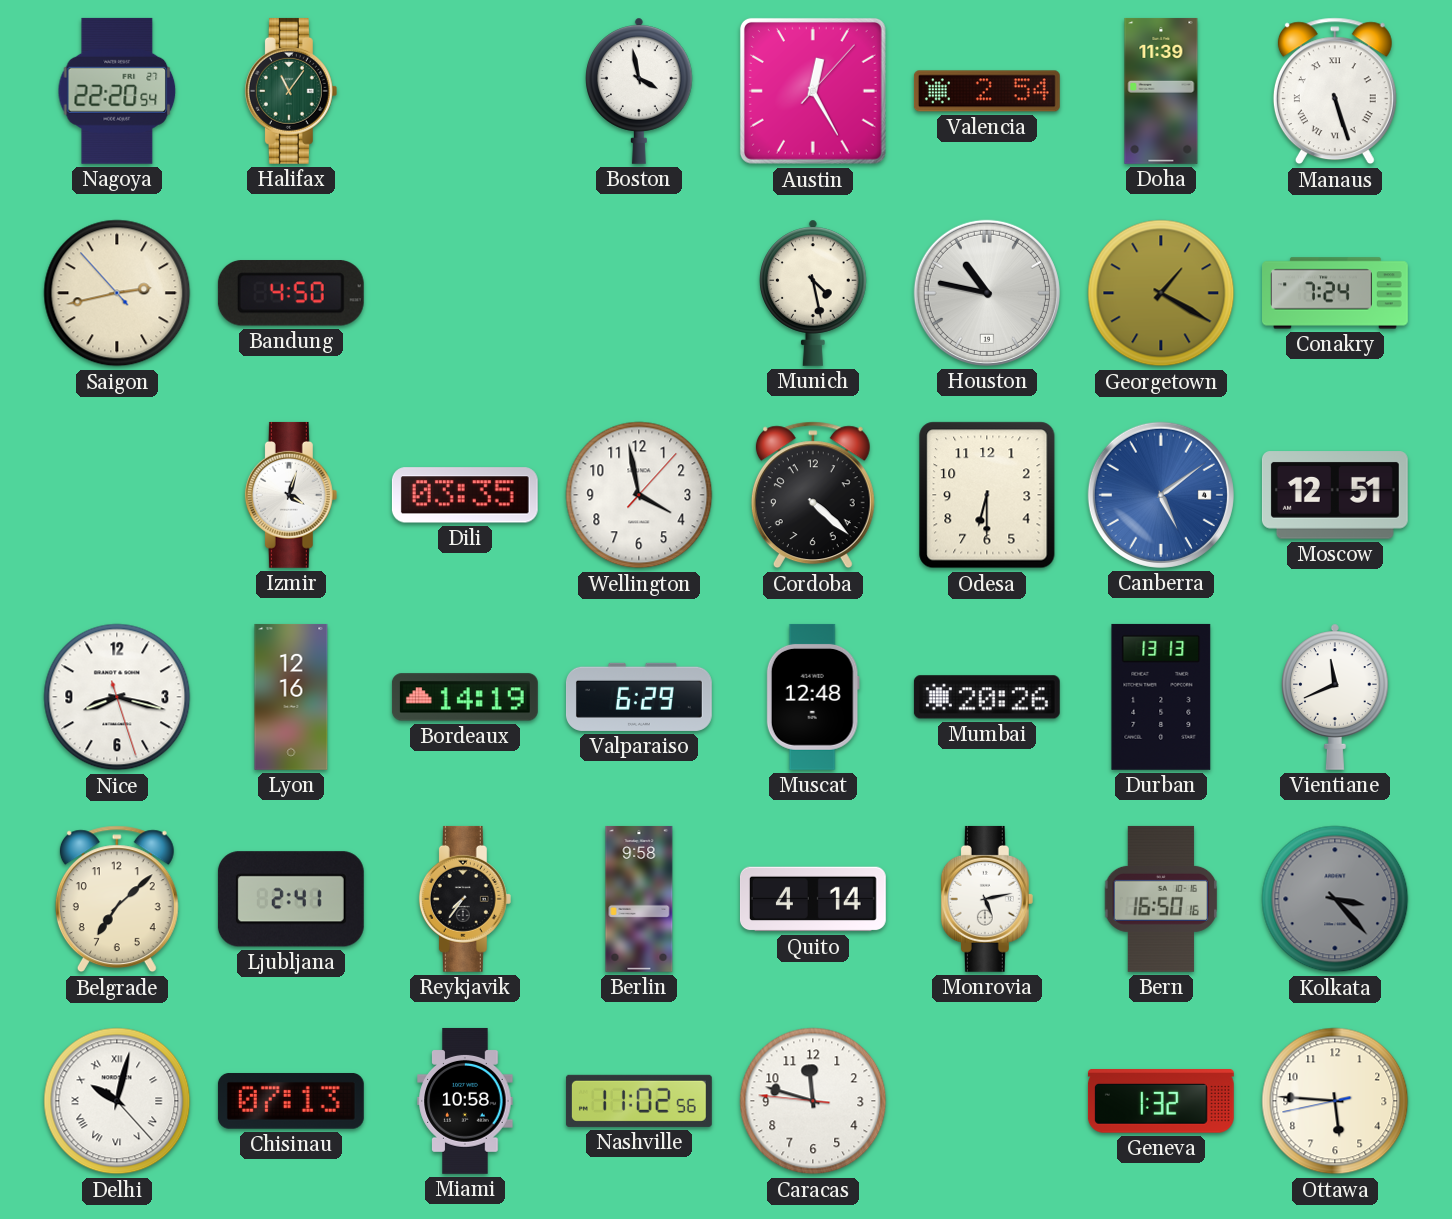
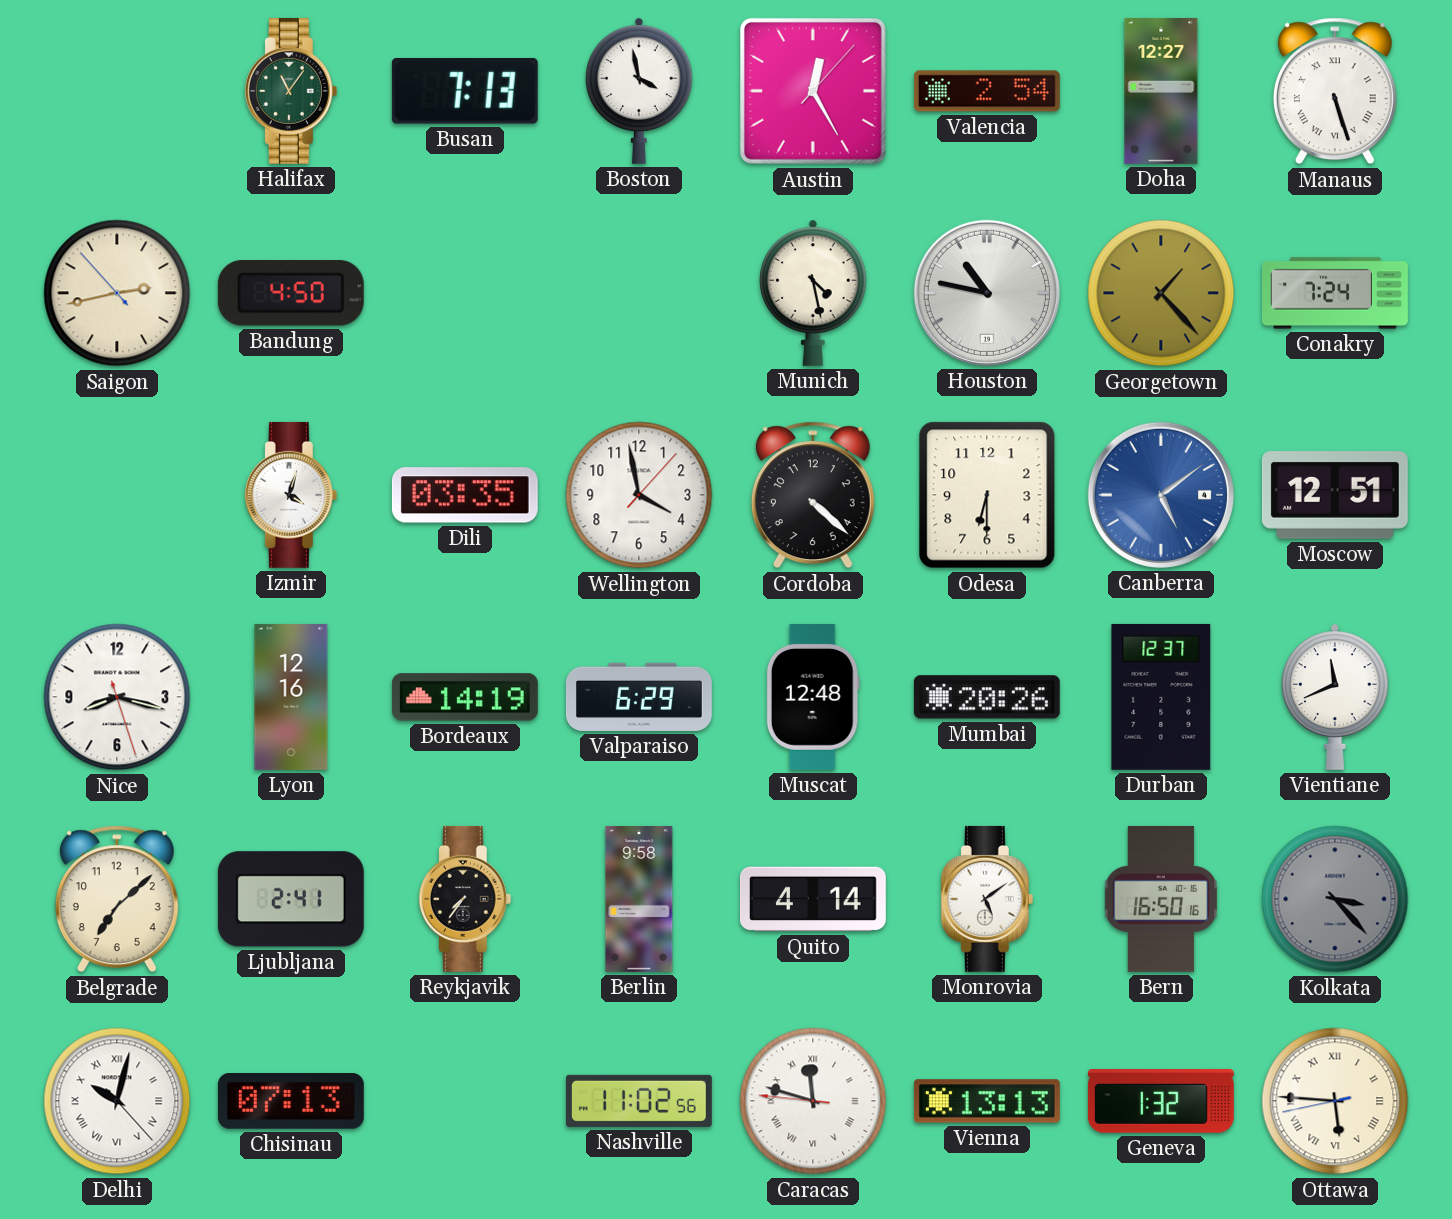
Nagoya: 22:20 -> none
Busan: none -> 7:13
Doha: 11:39 -> 12:27
Georgetown: 1:20 -> 1:23
Durban: 13:13 -> 12:37
Monrovia: 5:13 -> 5:09
Miami: 10:58 -> none
Caracas numerals: Arabic -> Roman
Vienna: none -> 13:13
Ottawa numerals: Arabic -> Roman
